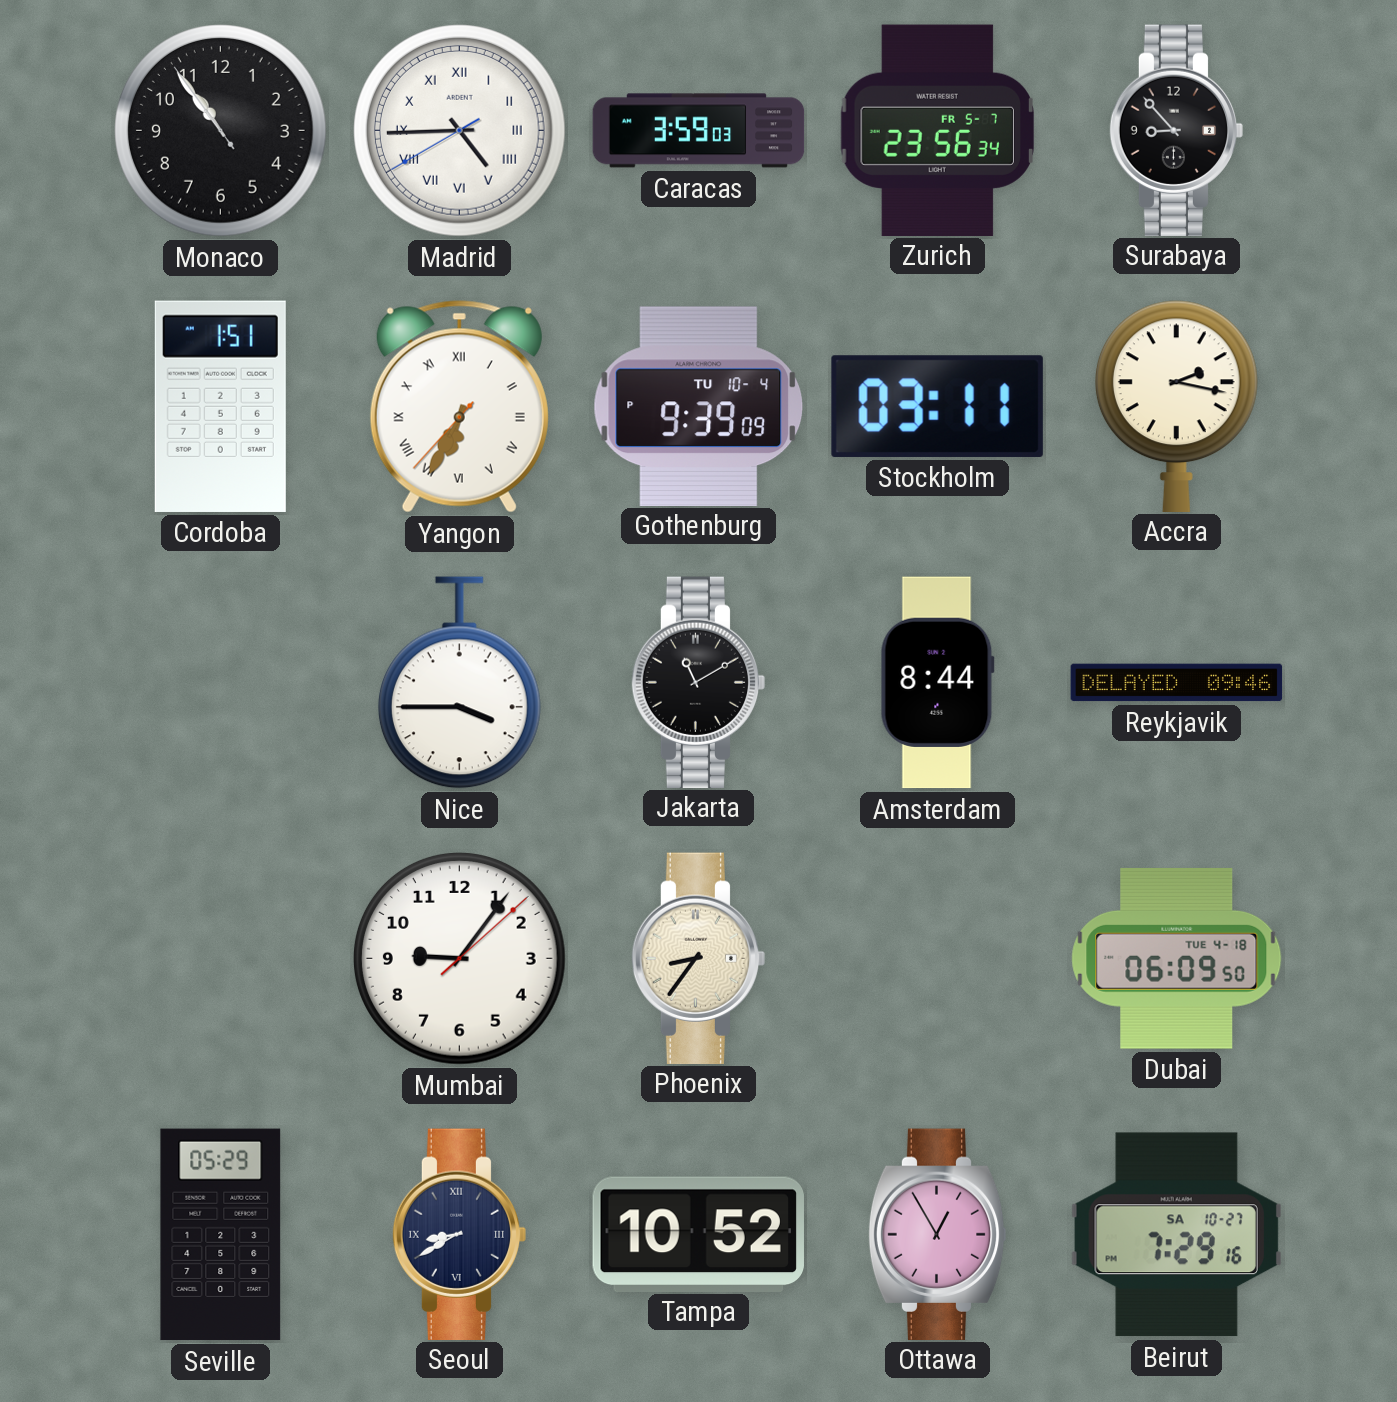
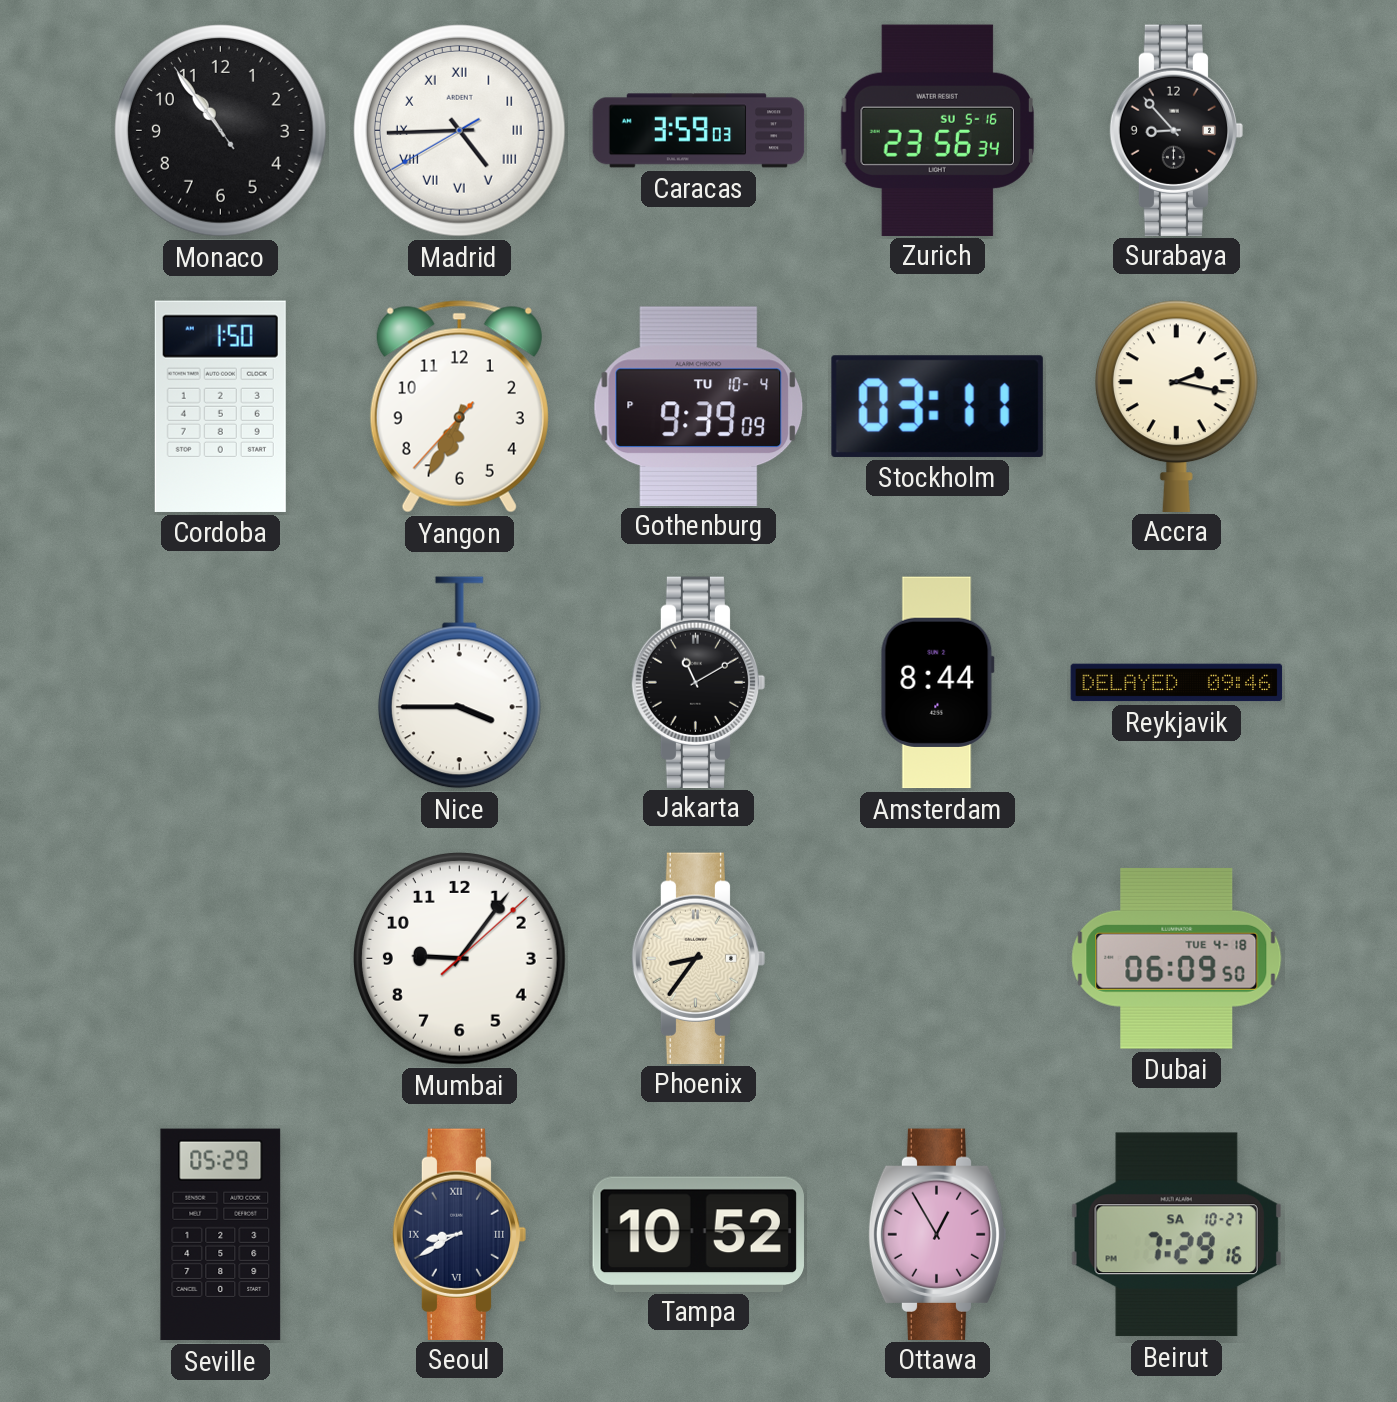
Zurich date: FR 5-7 -> SU 5-16
Cordoba: 1:51 -> 1:50
Yangon numerals: Roman -> Arabic
